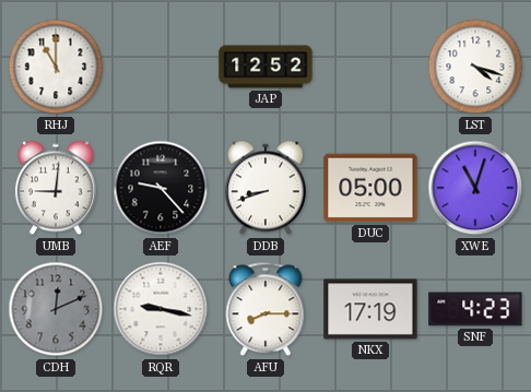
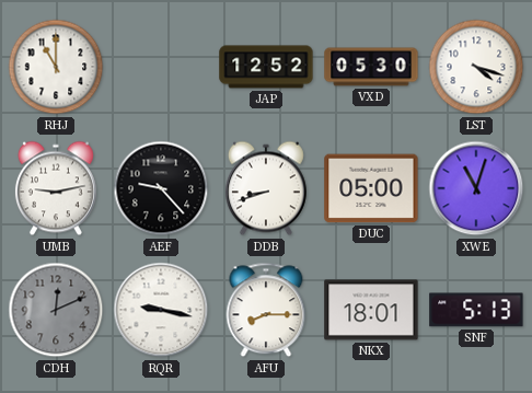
VXD: none -> 05:30
UMB: 9:01 -> 9:13
NKX: 17:19 -> 18:01
SNF: 4:23 -> 5:13
